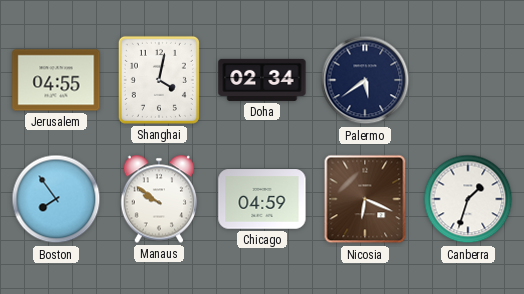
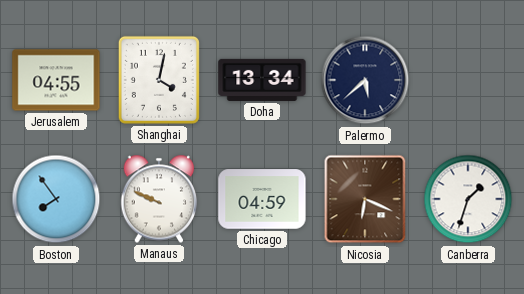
Doha: 02:34 -> 13:34
Palermo: 5:39 -> 5:38
Manaus: 9:51 -> 9:49
